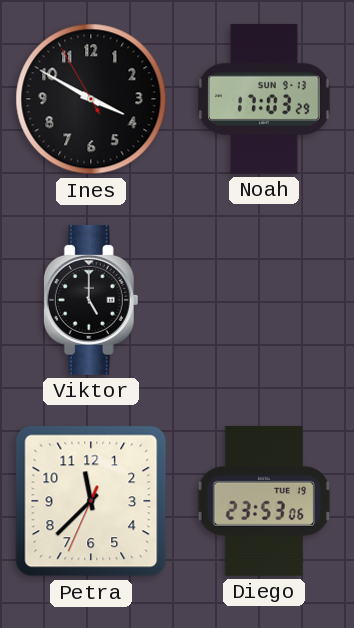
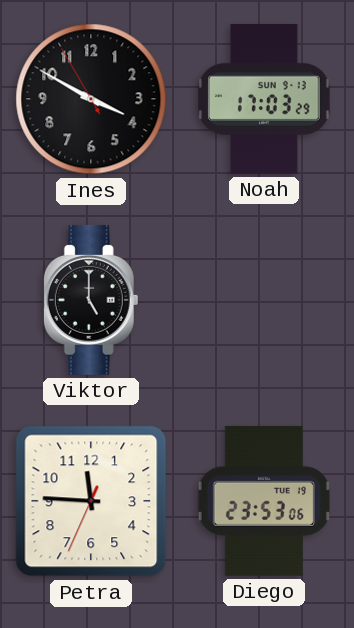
Petra: 11:37 -> 11:45
